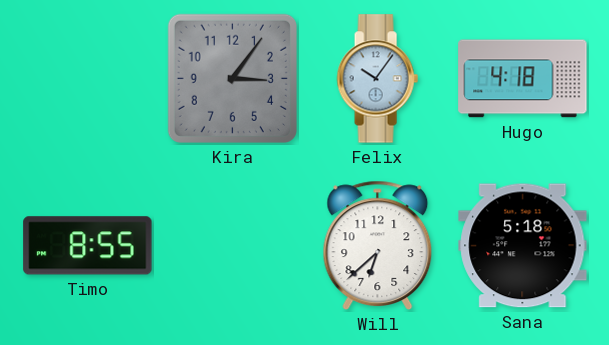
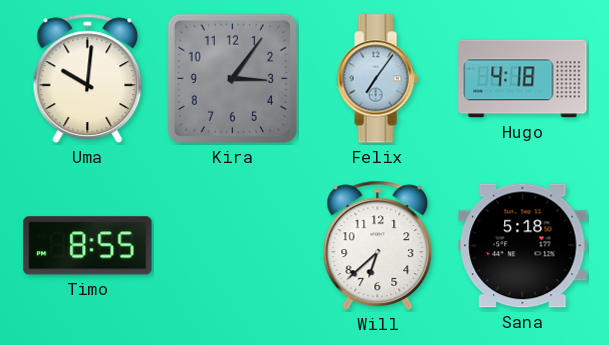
Uma: none -> 10:01
Felix: 10:06 -> 7:06
